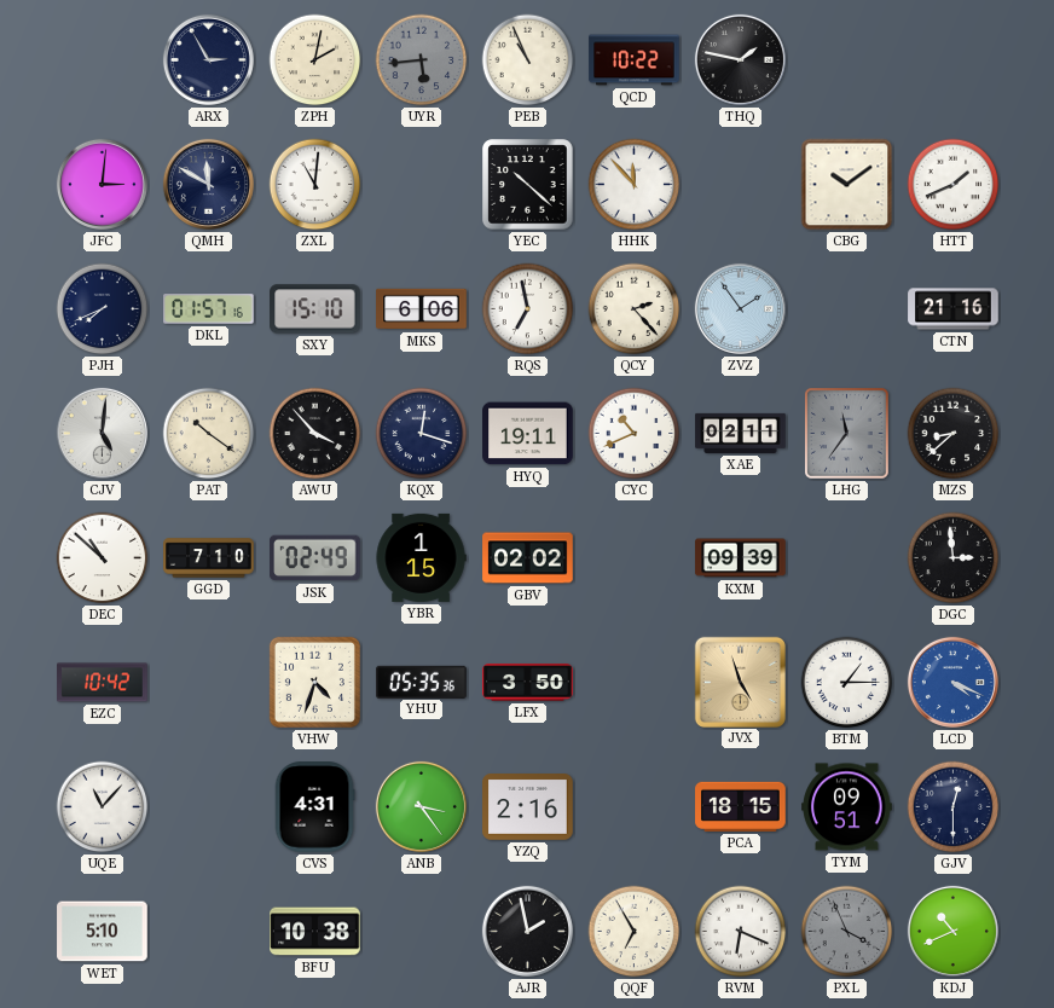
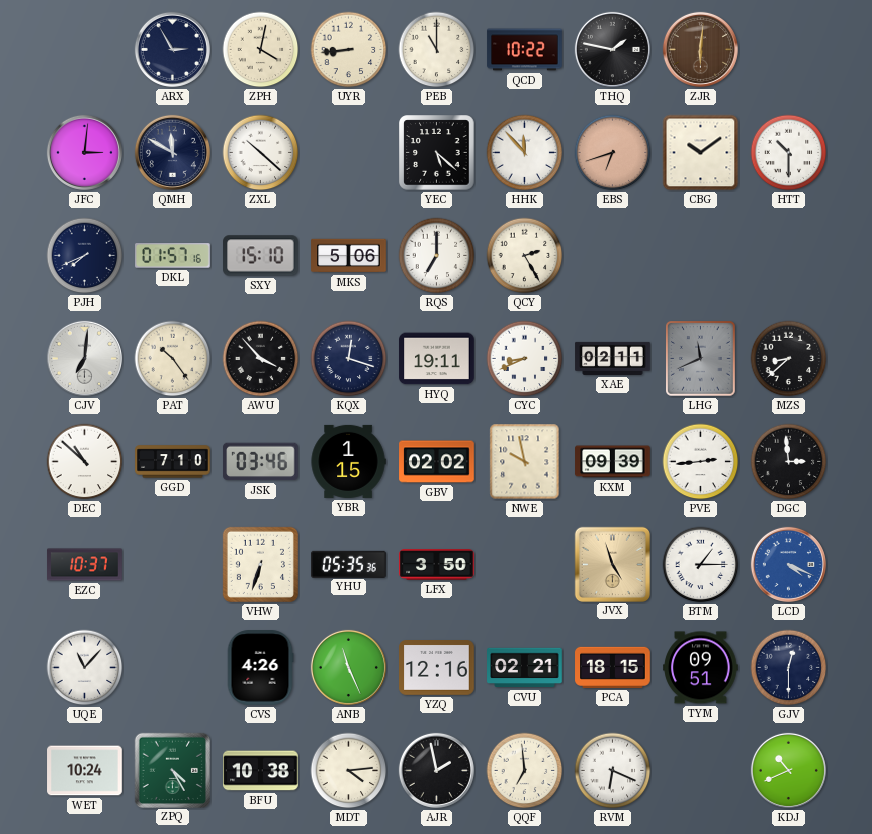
ZPH: 2:02 -> 4:02
UYR: 5:44 -> 8:44
UYR dial: grey -> cream
PEB: 10:56 -> 11:00
ZJR: none -> 6:01
ZXL: 11:01 -> 10:22
YEC: 10:22 -> 5:22
EBS: none -> 6:42
HTT: 1:41 -> 10:30
MKS: 6:06 -> 5:06
RQS: 6:58 -> 7:00
QCY: 2:23 -> 2:25
ZVZ: 1:54 -> none
CTN: 21:16 -> none
CJV: 5:01 -> 7:01
PAT: 10:21 -> 10:24
CYC: 10:41 -> 8:41
LHG: 11:36 -> 11:41
JSK: 02:49 -> 03:46
NWE: none -> 9:58
PVE: none -> 2:44
EZC: 10:42 -> 10:37
VHW: 4:33 -> 6:33
CVS: 4:31 -> 4:26
ANB: 3:24 -> 11:26
YZQ: 2:16 -> 12:16
CVU: none -> 02:21
WET: 5:10 -> 10:24
ZPQ: none -> 4:25
MDT: none -> 4:14
QQF: 6:55 -> 6:59
PXL: 3:56 -> none
